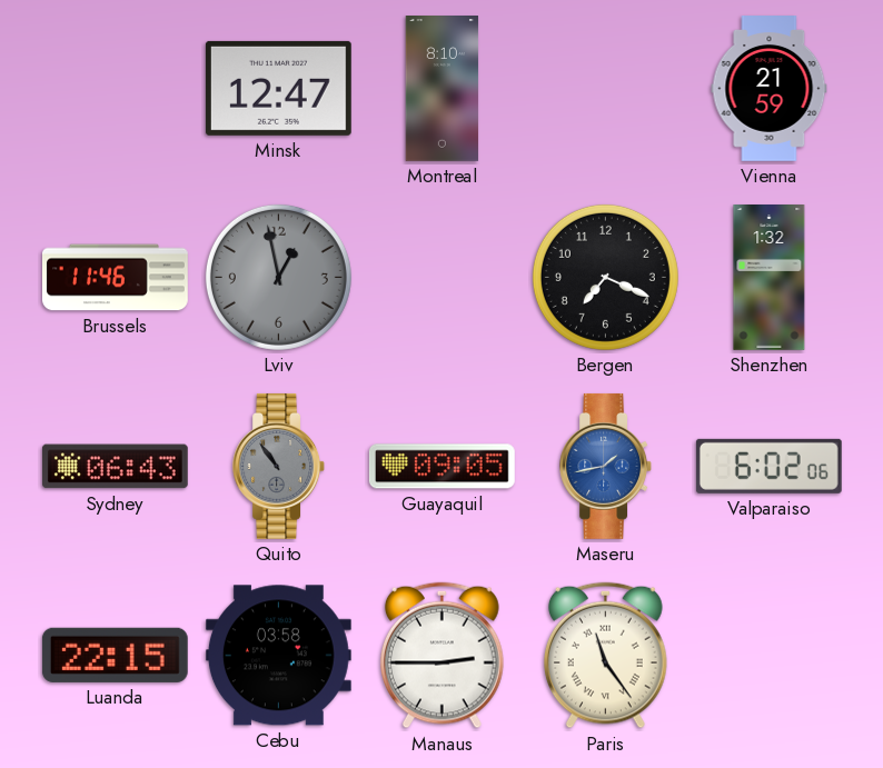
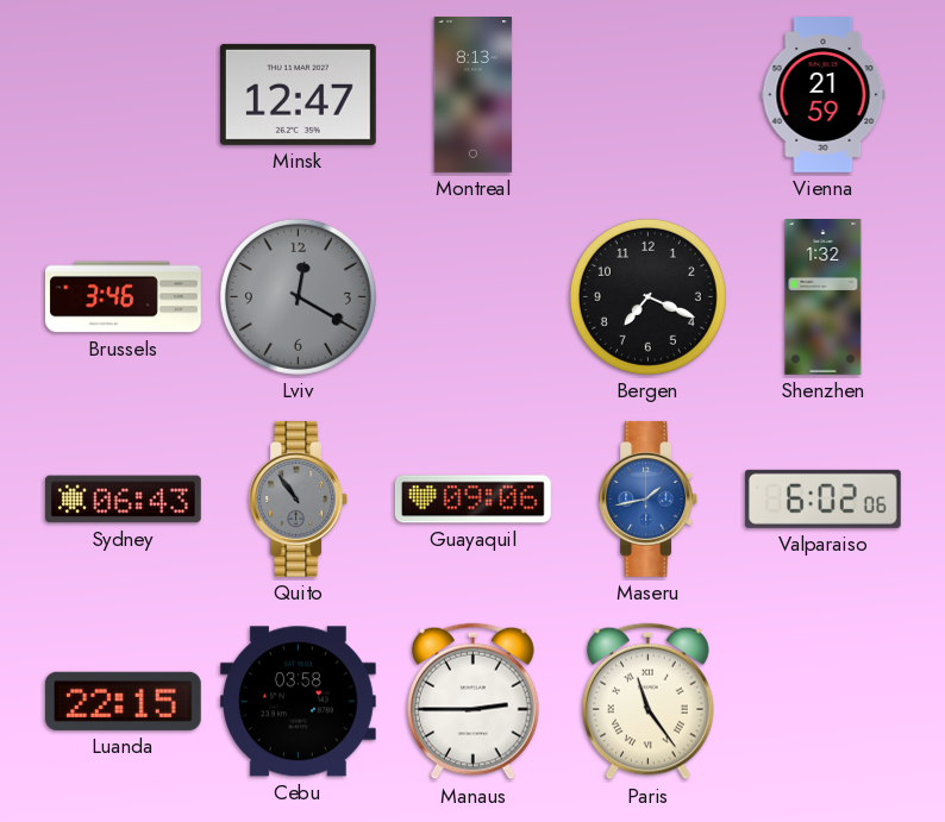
Montreal: 8:10 -> 8:13
Brussels: 11:46 -> 3:46
Lviv: 12:58 -> 12:20
Guayaquil: 09:05 -> 09:06
